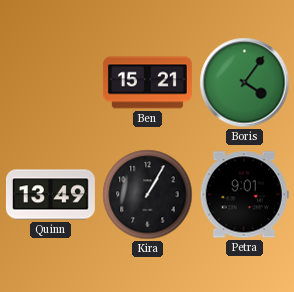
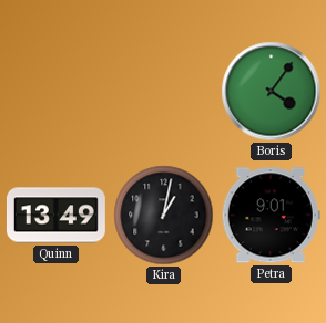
Ben: 15:21 -> none
Kira: 1:05 -> 1:02
